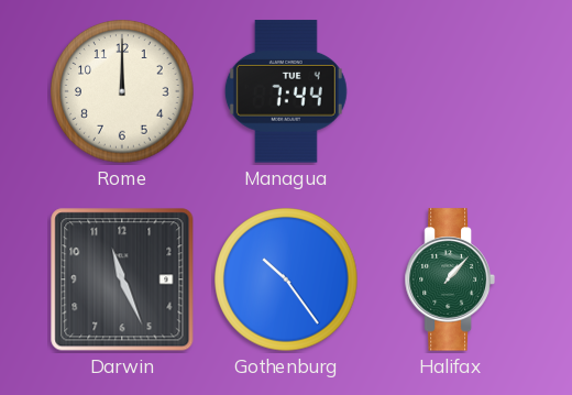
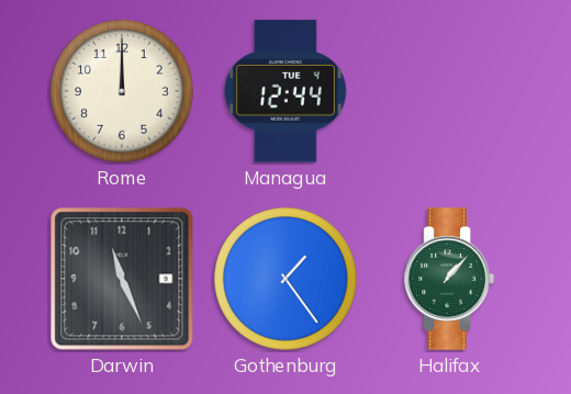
Managua: 7:44 -> 12:44
Gothenburg: 10:24 -> 1:24
